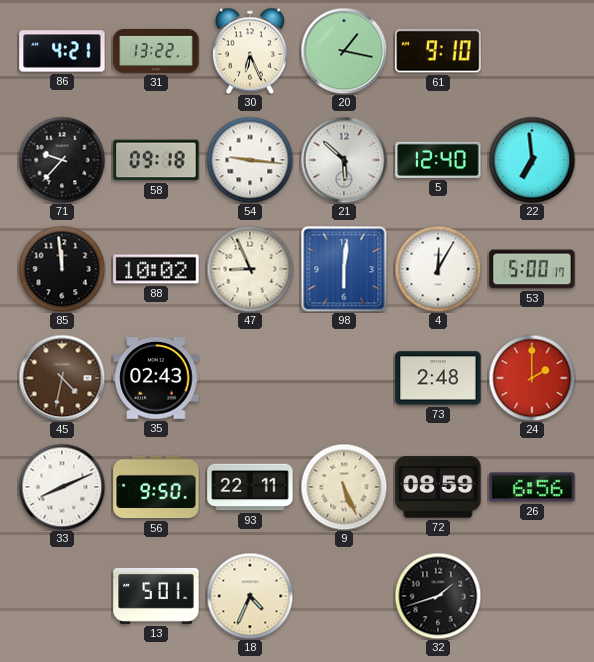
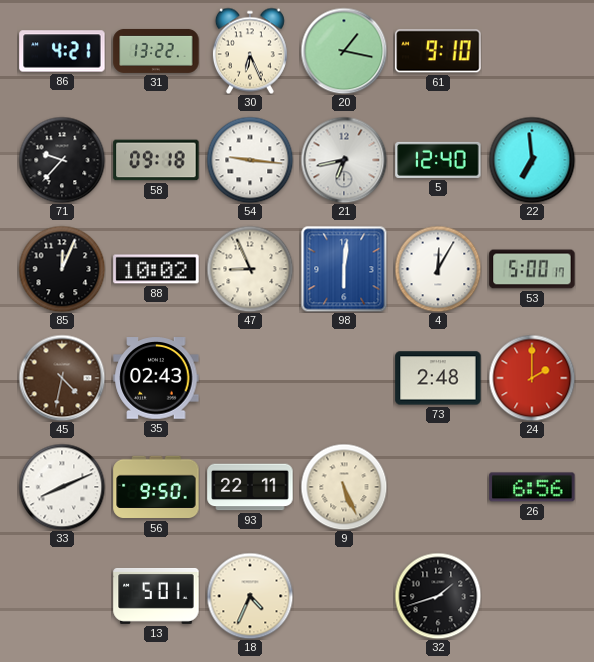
21: 5:52 -> 6:43
85: 11:59 -> 12:04
72: 08:59 -> none
